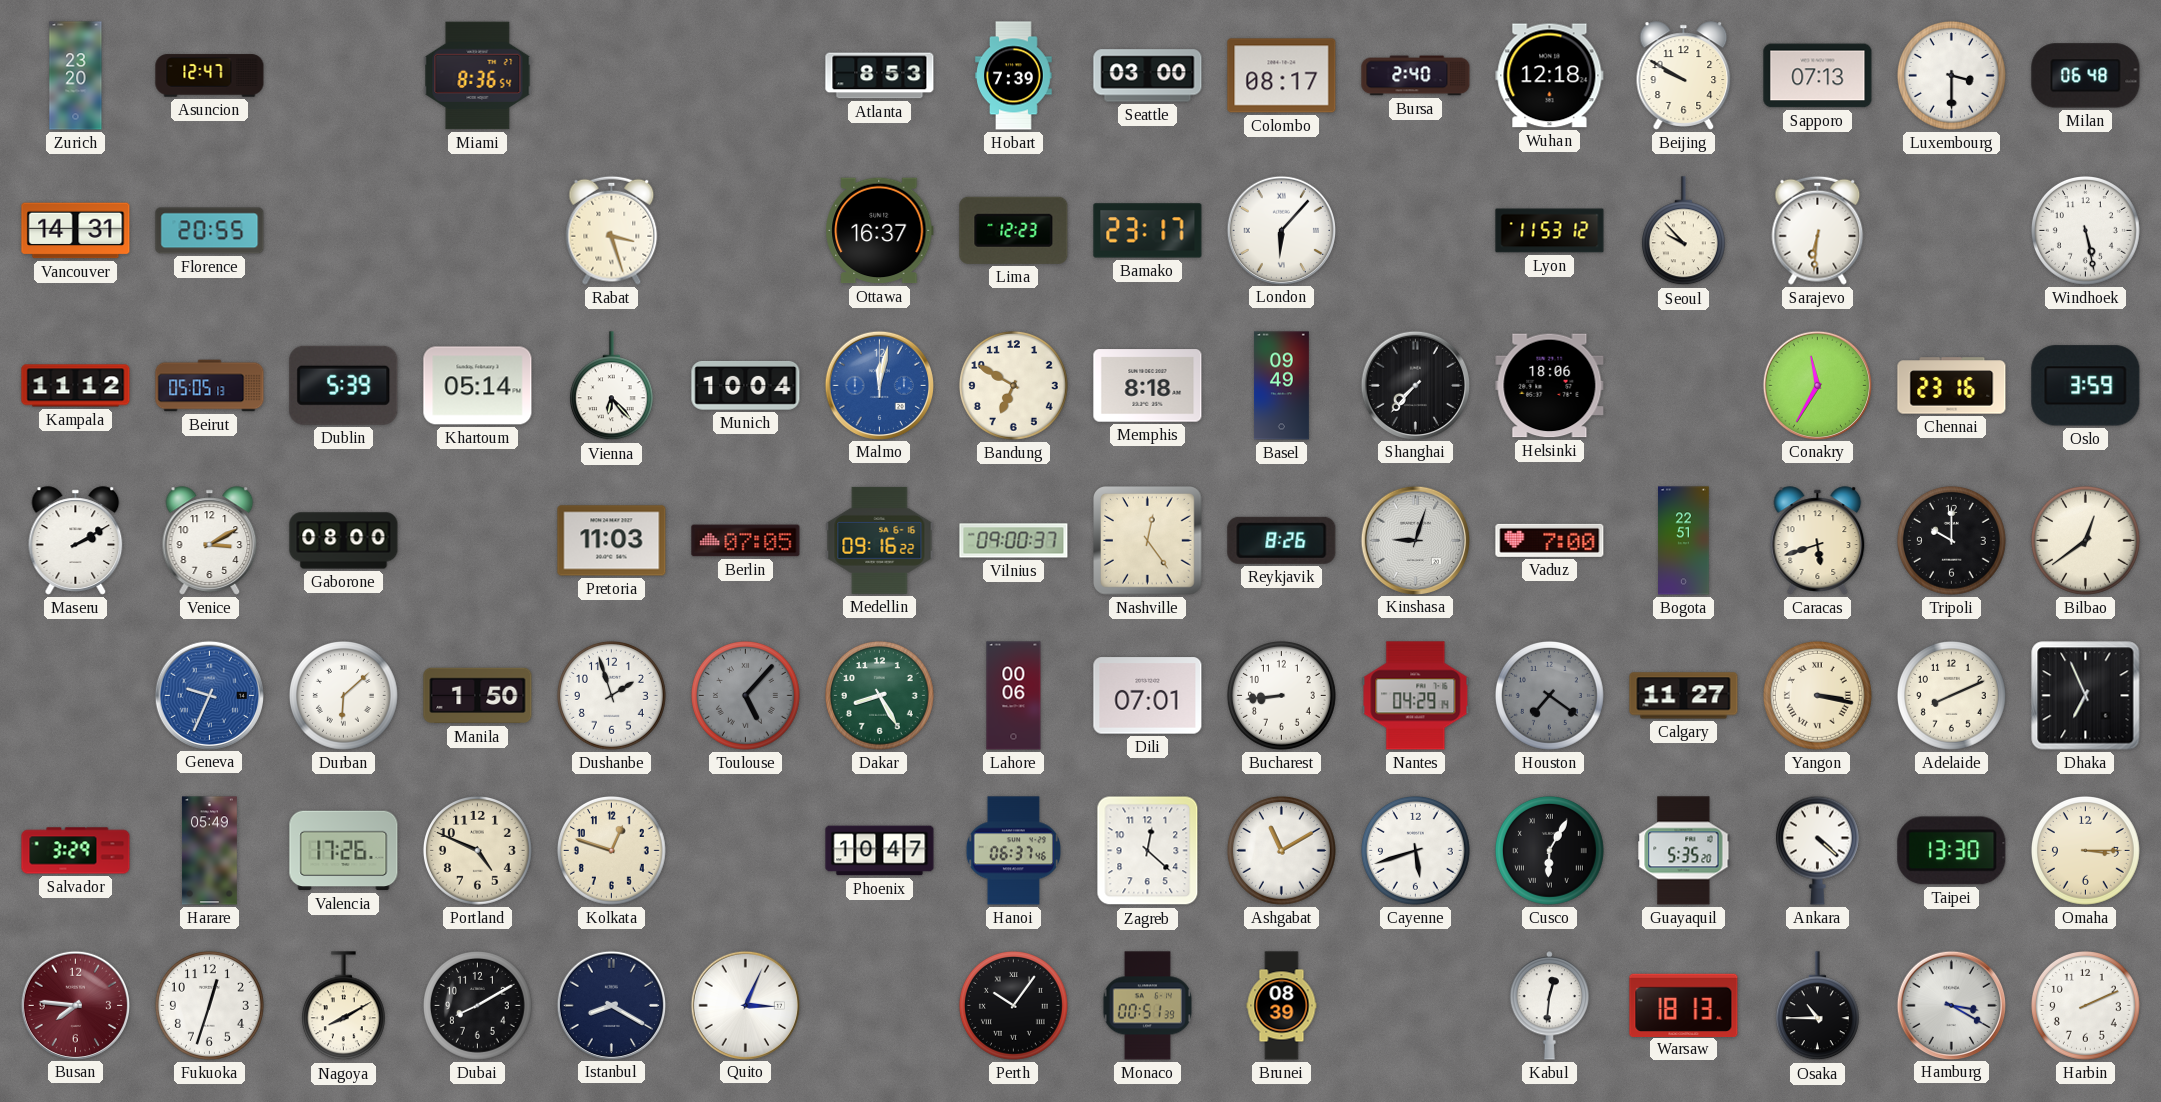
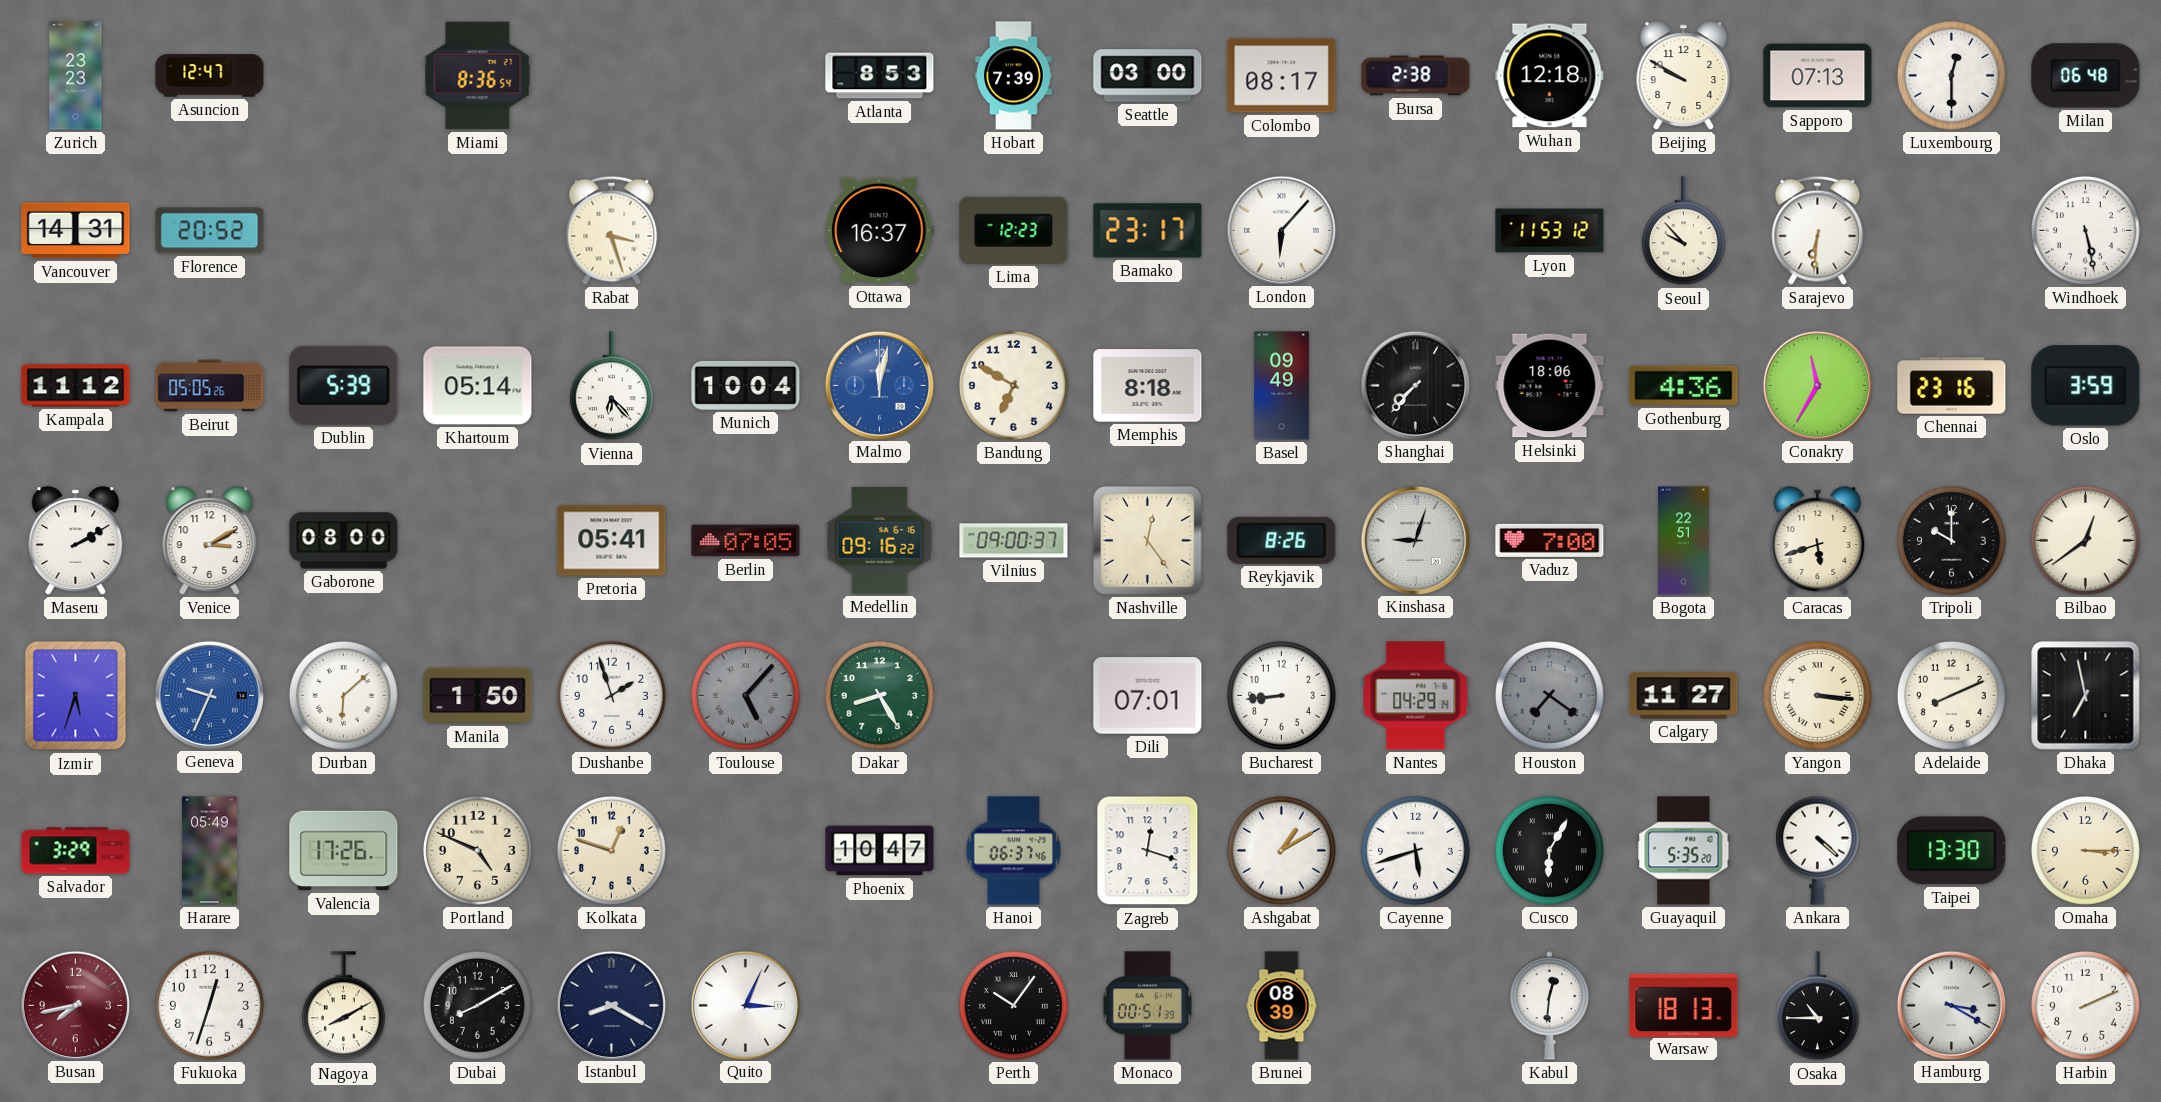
Zurich: 23:20 -> 23:23
Bursa: 2:40 -> 2:38
Luxembourg: 3:30 -> 12:30
Florence: 20:55 -> 20:52
Beirut: 05:05:13 -> 05:05:26
Gothenburg: none -> 4:36
Pretoria: 11:03 -> 05:41
Izmir: none -> 5:33
Lahore: 00:06 -> none
Yangon: 3:17 -> 3:16
Dhaka: 6:56 -> 6:58
Zagreb: 12:22 -> 12:18
Ashgabat: 11:10 -> 1:10
Busan: 7:46 -> 7:43
